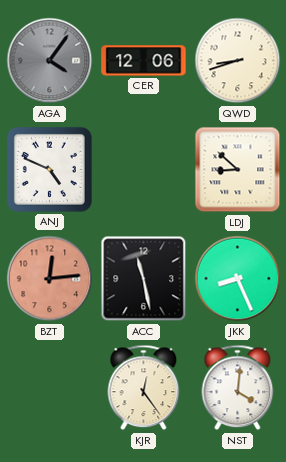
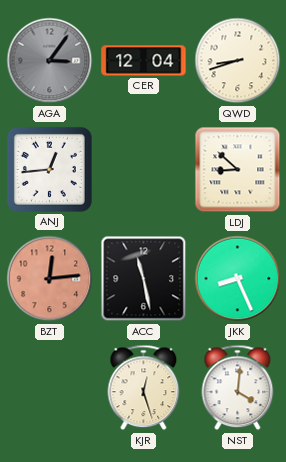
AGA: 4:06 -> 3:06
CER: 12:06 -> 12:04
ANJ: 4:49 -> 12:44
KJR: 12:24 -> 12:27
